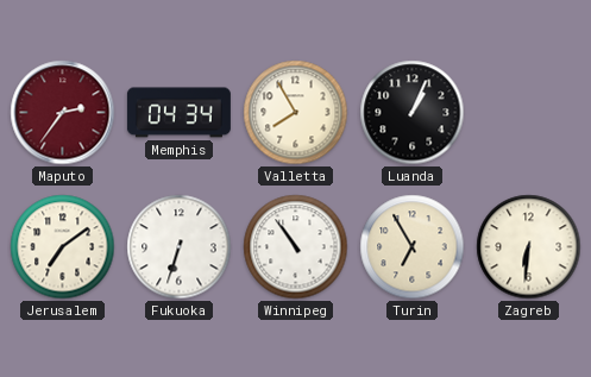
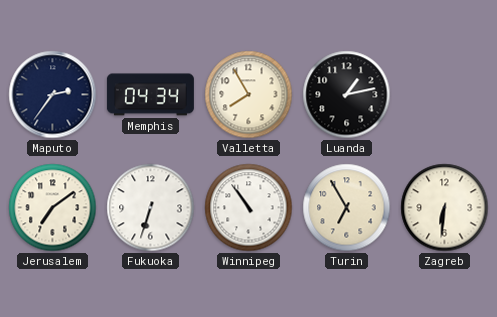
Maputo dial: burgundy -> navy
Luanda: 1:04 -> 1:13
